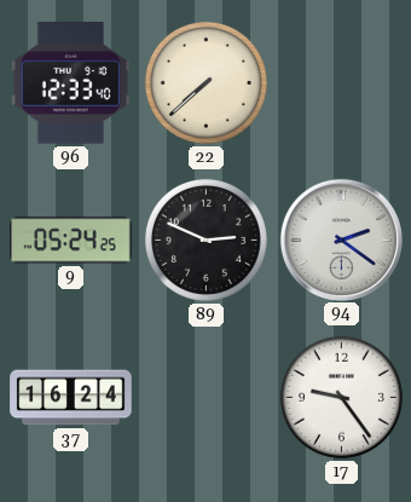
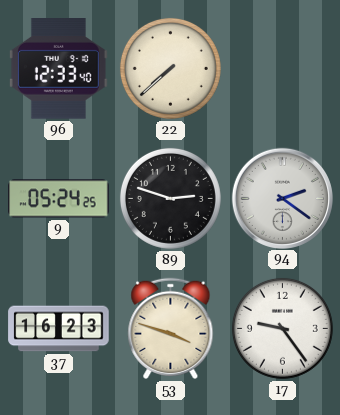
89: 2:49 -> 2:48
37: 16:24 -> 16:23
53: none -> 3:48
